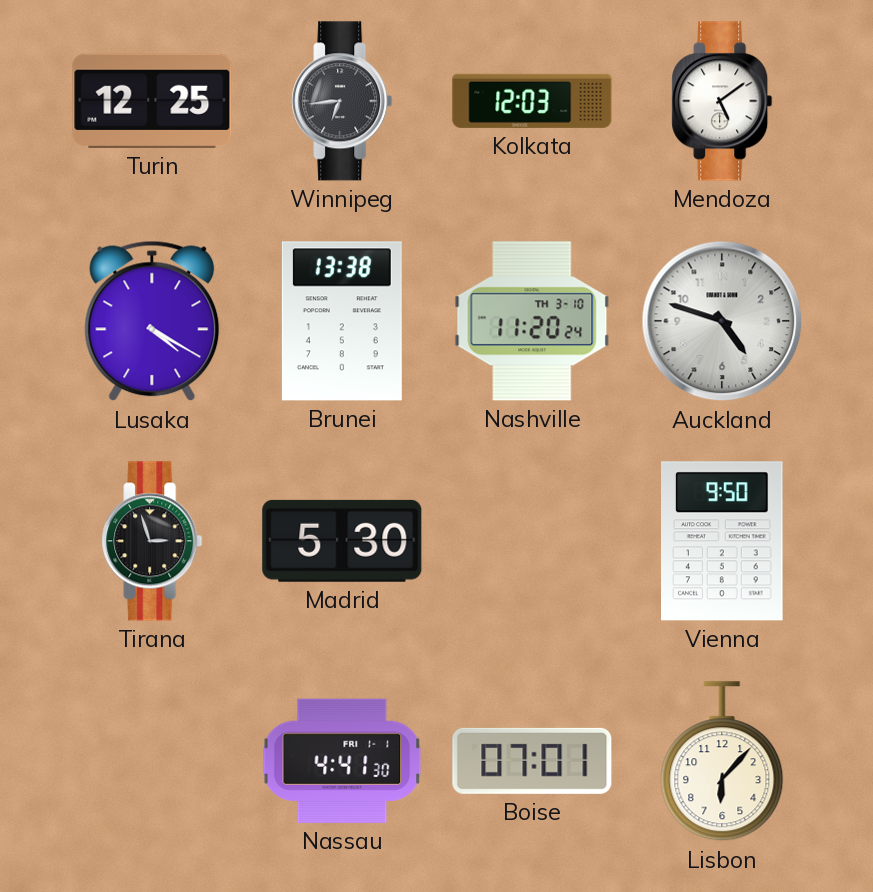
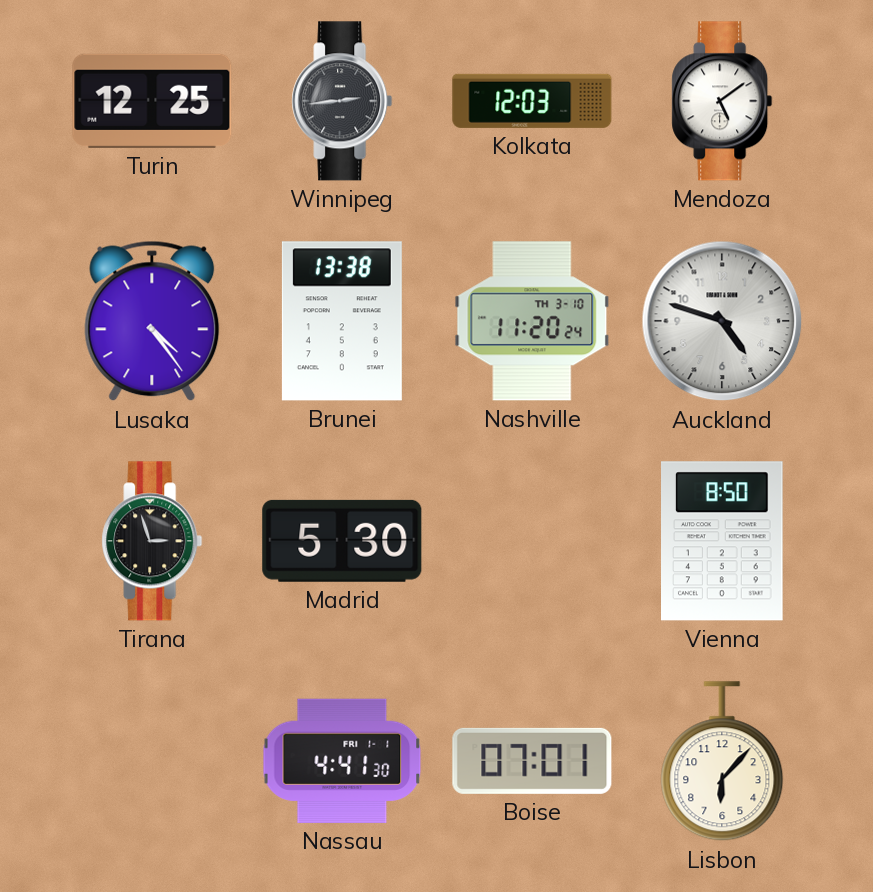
Winnipeg: 6:44 -> 2:44
Lusaka: 4:20 -> 4:24
Vienna: 9:50 -> 8:50
